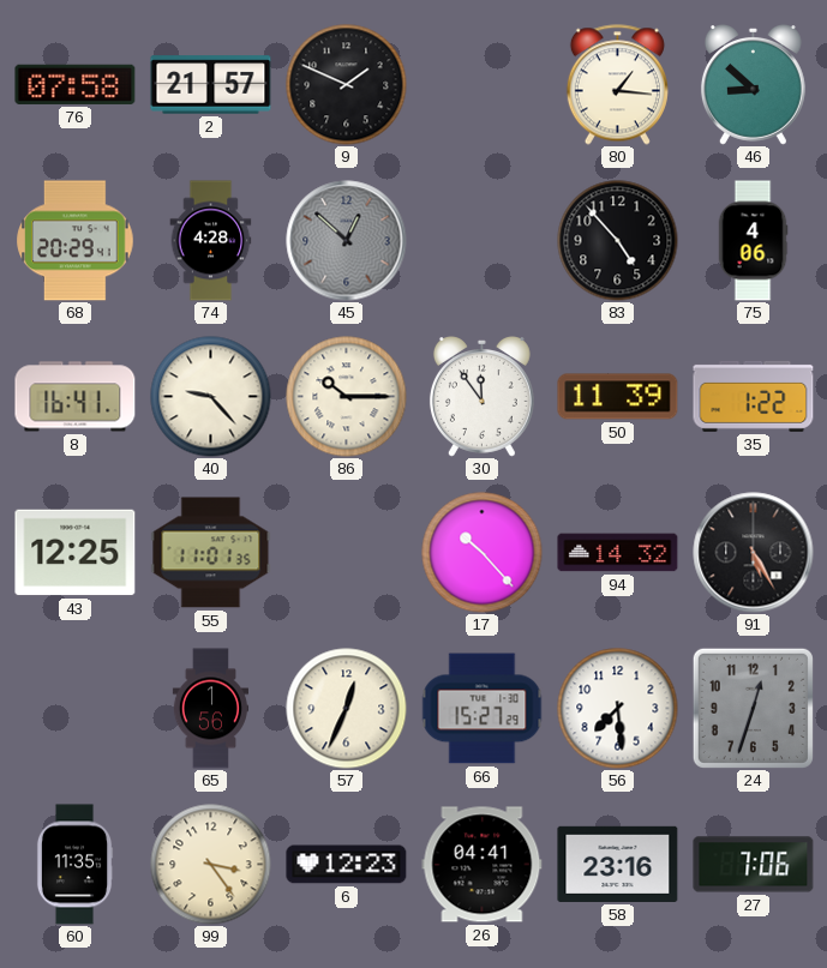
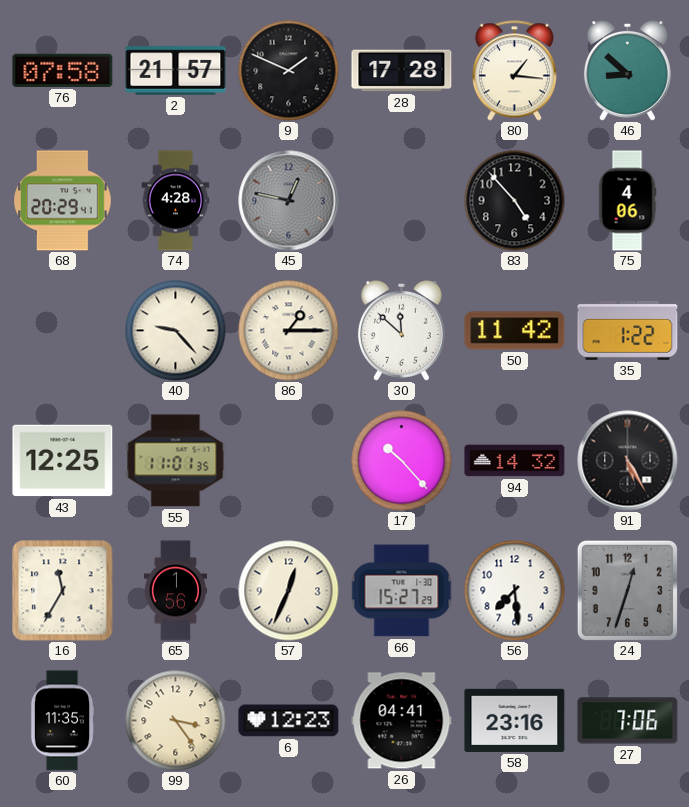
28: none -> 17:28
45: 12:52 -> 12:47
8: 16:41 -> none
86: 10:15 -> 1:15
30: 11:54 -> 11:52
50: 11:39 -> 11:42
16: none -> 11:35
